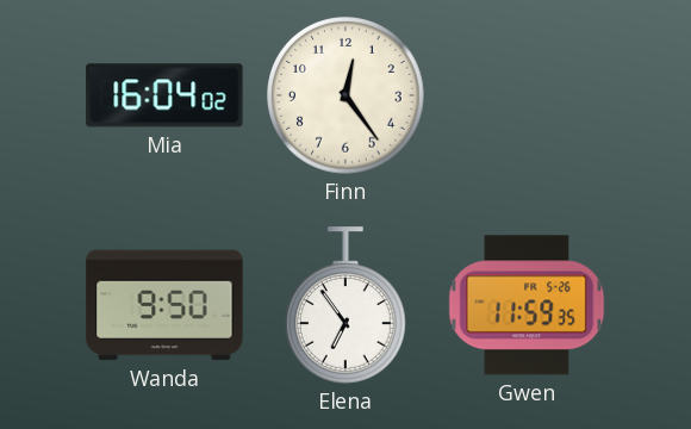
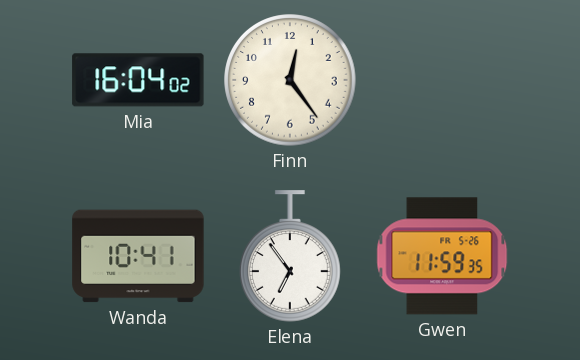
Wanda: 9:50 -> 10:41
